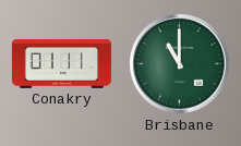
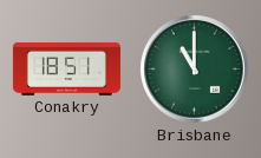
Conakry: 01:11 -> 18:51
